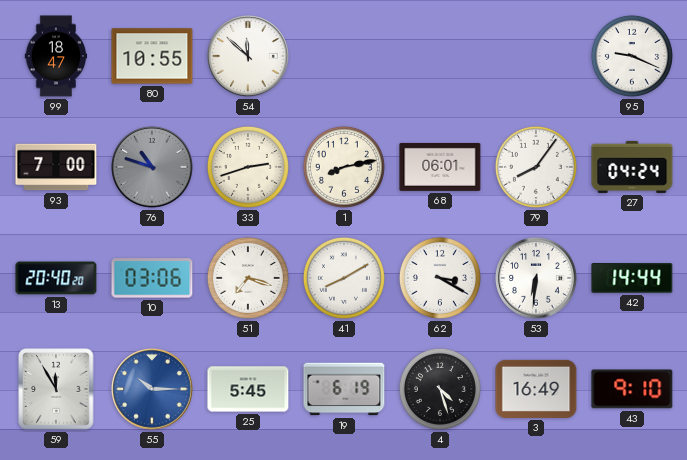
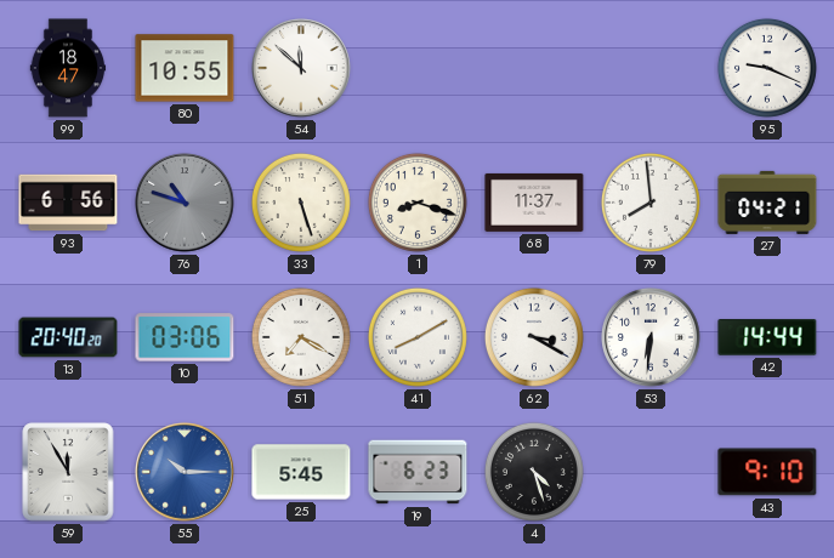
93: 7:00 -> 6:56
33: 2:42 -> 5:27
1: 8:13 -> 8:18
68: 06:01 -> 11:37
79: 8:06 -> 7:59
27: 04:24 -> 04:21
51: 7:18 -> 7:20
19: 6:19 -> 6:23
3: 16:49 -> none
